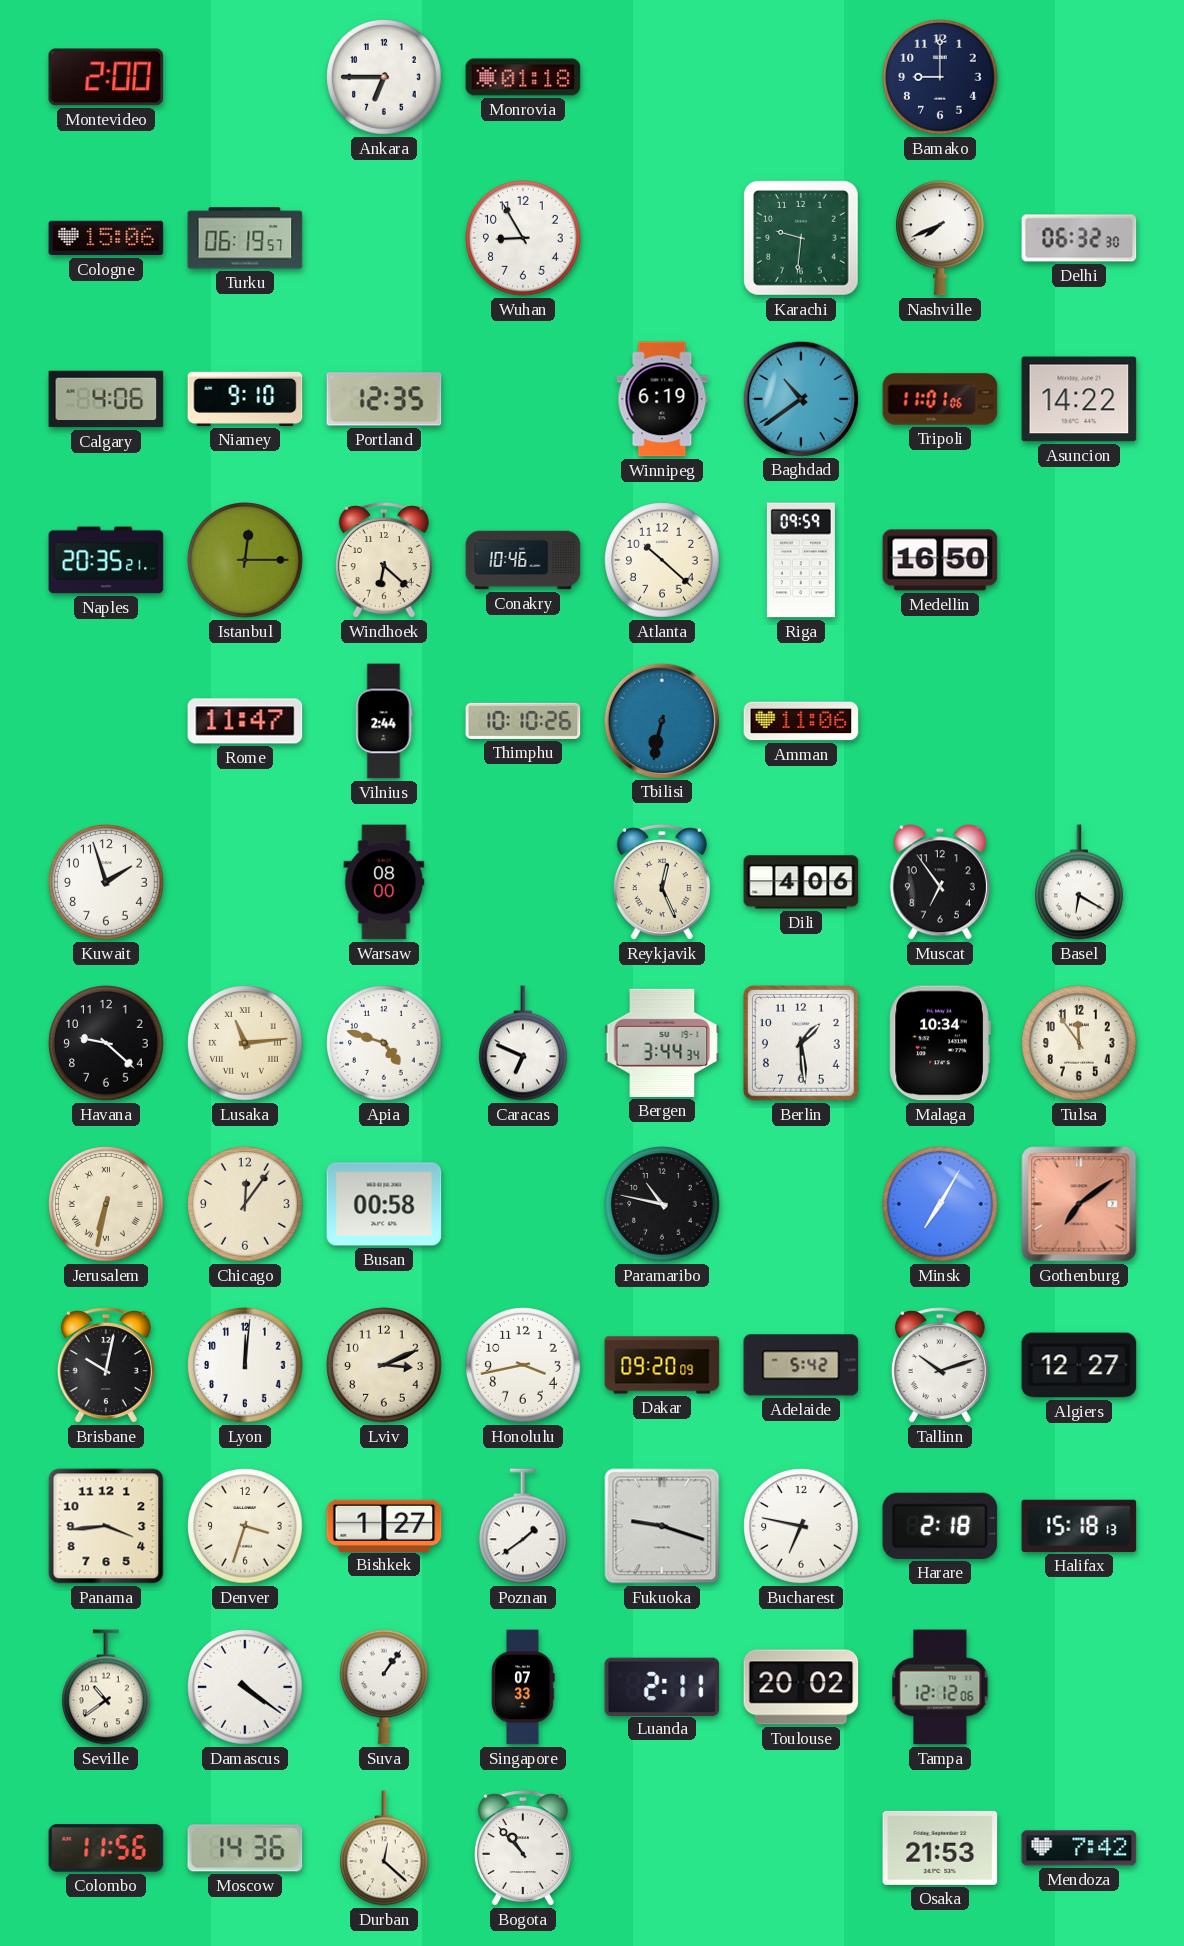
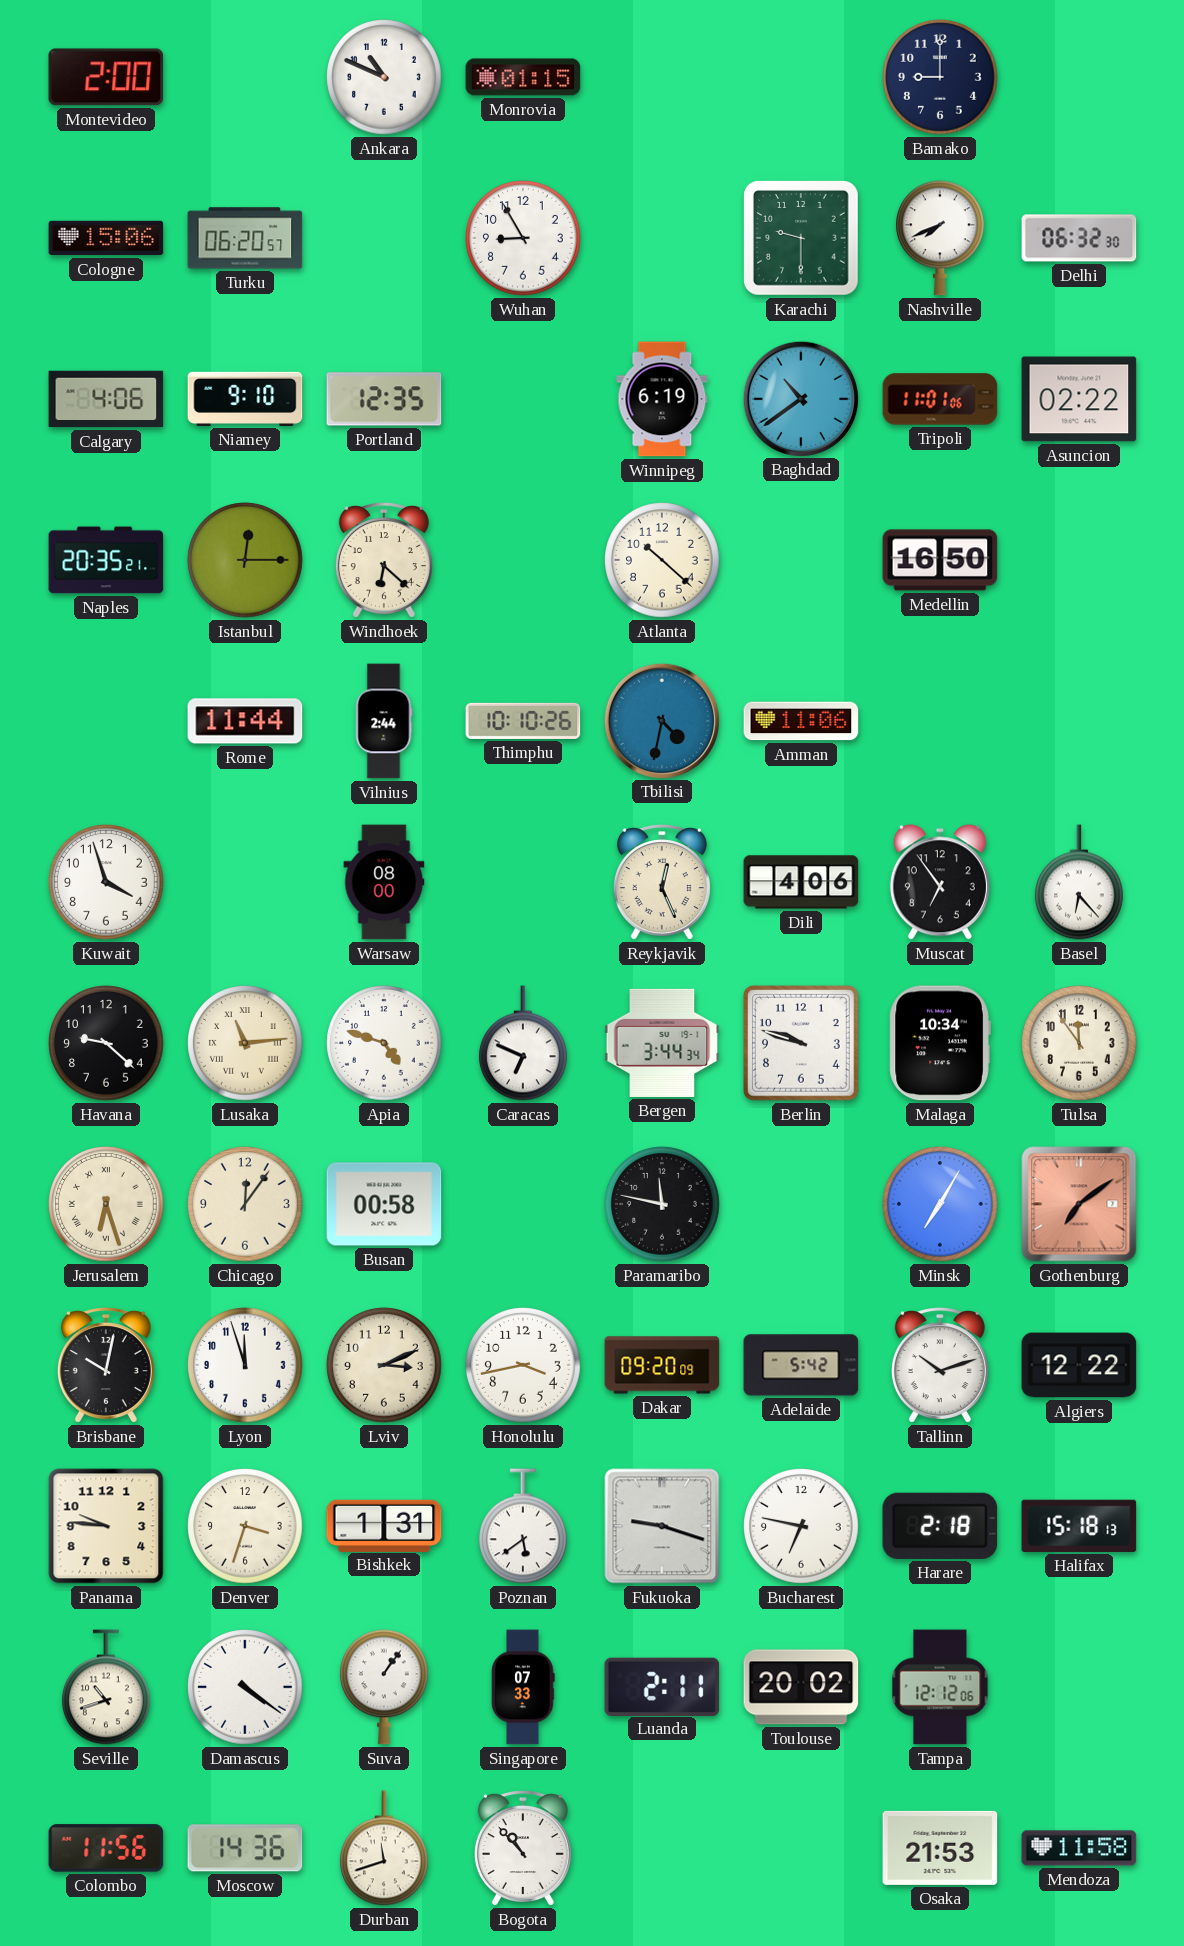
Ankara: 6:45 -> 10:49
Monrovia: 01:18 -> 01:15
Turku: 06:19 -> 06:20
Karachi: 9:31 -> 9:30
Asuncion: 14:22 -> 02:22
Conakry: 10:46 -> none
Riga: 09:59 -> none
Rome: 11:47 -> 11:44
Tbilisi: 6:32 -> 4:32
Kuwait: 1:57 -> 3:57
Basel: 6:20 -> 6:23
Berlin: 1:29 -> 9:48
Jerusalem: 6:32 -> 6:27
Paramaribo: 10:47 -> 11:47
Lyon: 12:01 -> 11:57
Algiers: 12:27 -> 12:22
Panama: 3:44 -> 9:46
Bishkek: 1:27 -> 1:31
Poznan: 1:39 -> 5:39
Seville: 10:39 -> 10:42
Durban: 12:22 -> 11:42
Mendoza: 7:42 -> 11:58
